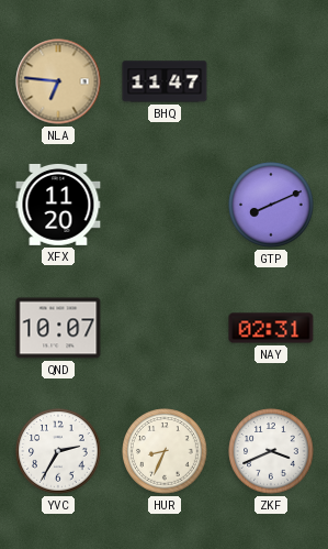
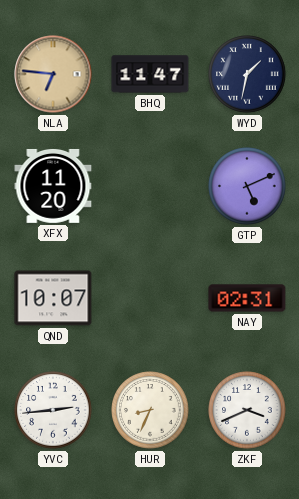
WYD: none -> 1:32
GTP: 8:11 -> 5:11
YVC: 2:35 -> 2:44
